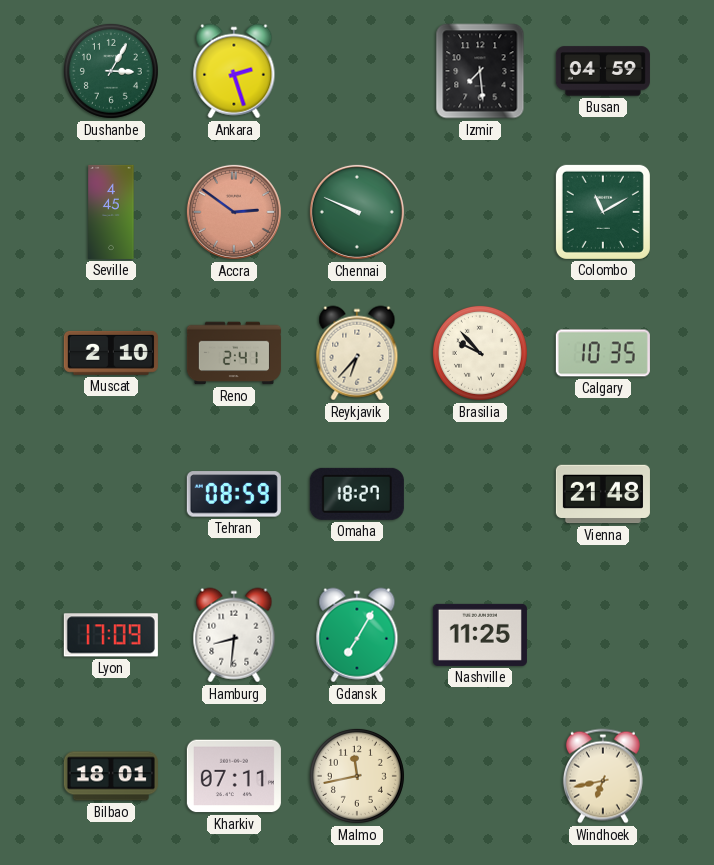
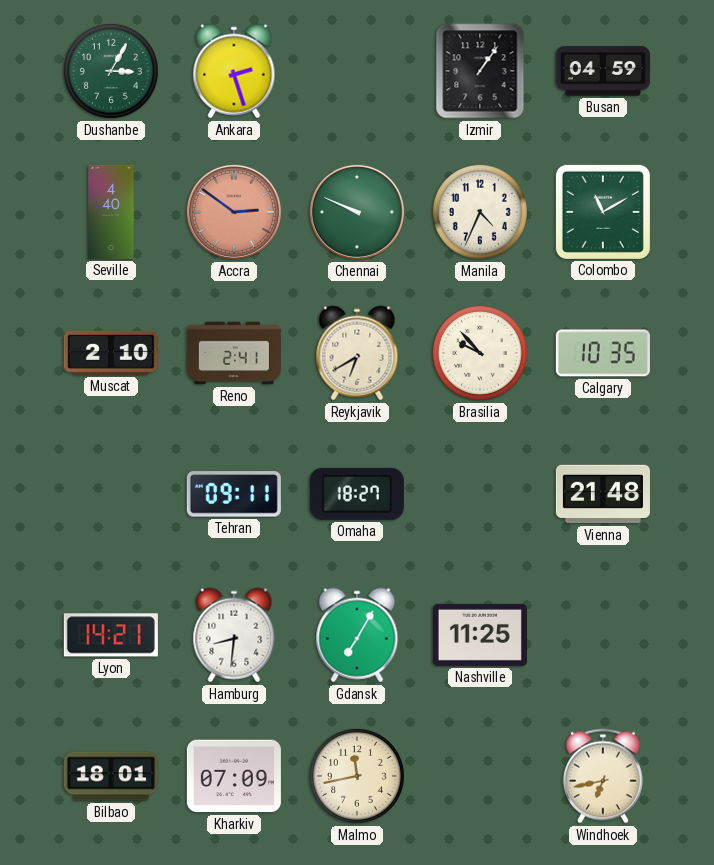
Izmir: 7:29 -> 1:06
Seville: 4:45 -> 4:40
Manila: none -> 4:34
Reykjavik: 6:37 -> 6:40
Tehran: 08:59 -> 09:11
Lyon: 17:09 -> 14:21
Kharkiv: 07:11 -> 07:09
